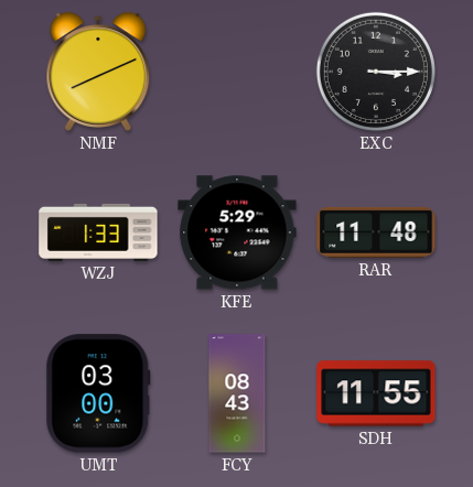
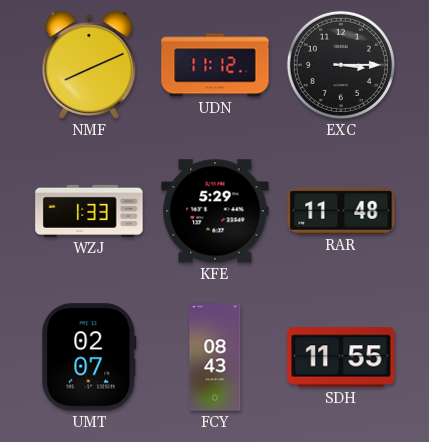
UDN: none -> 11:12
UMT: 03:00 -> 02:07
